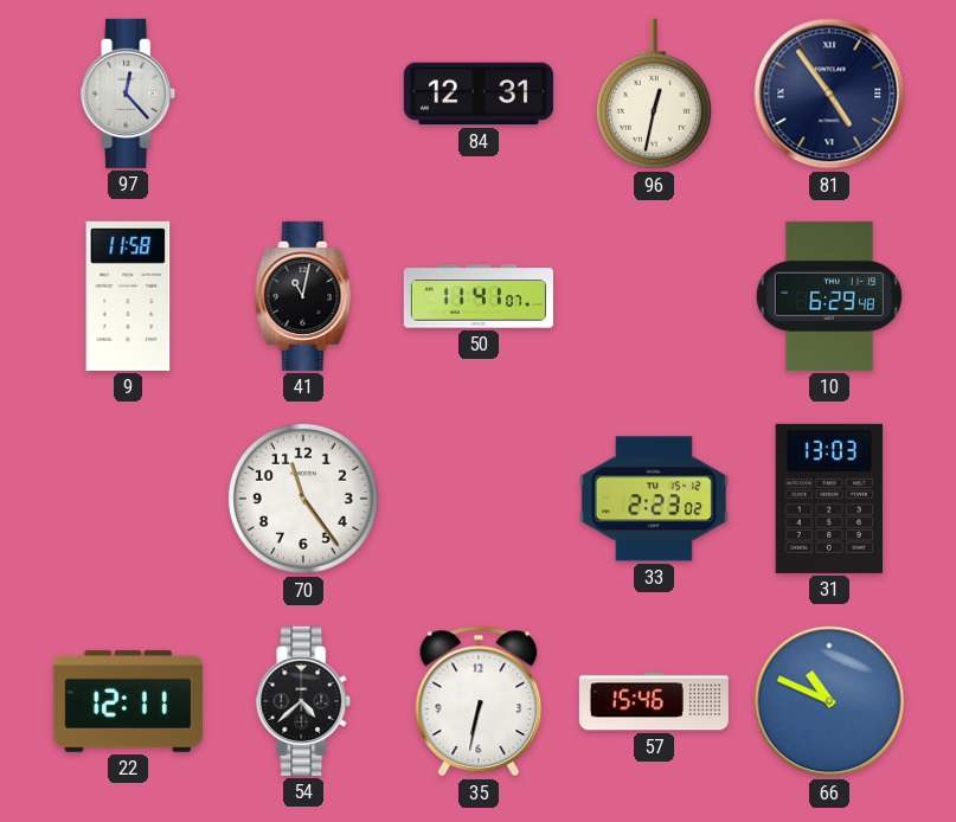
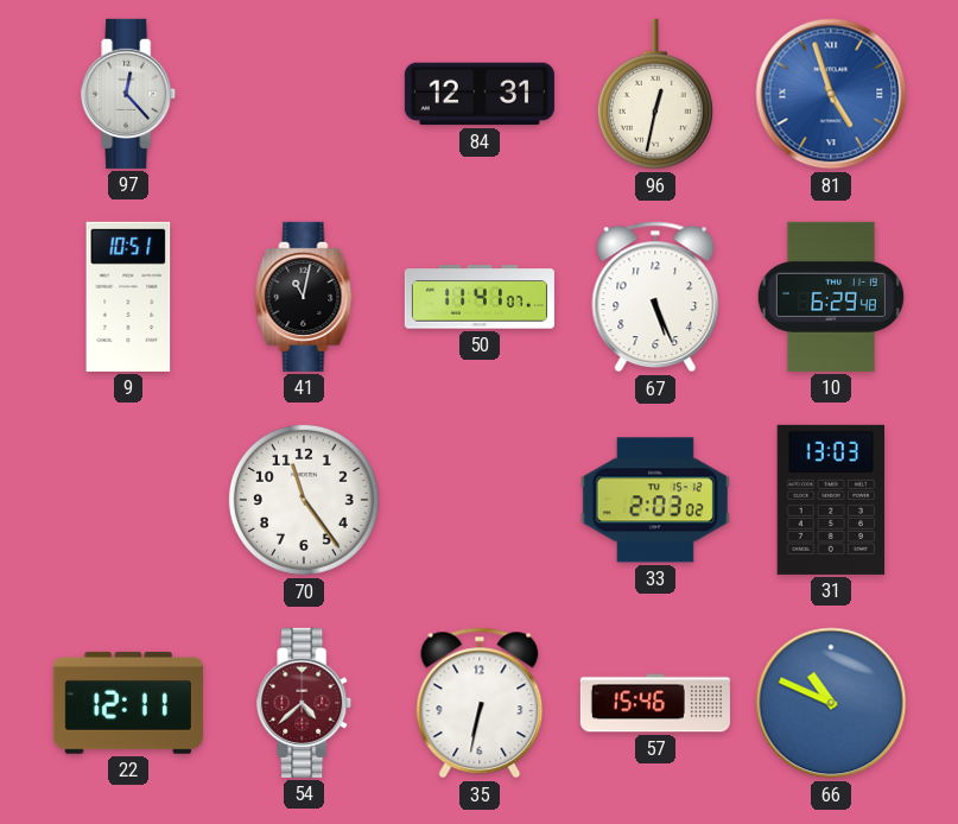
81: 4:54 -> 4:57
81 dial: navy -> blue
9: 11:58 -> 10:51
67: none -> 5:26
33: 2:23 -> 2:03
54 dial: black -> burgundy
